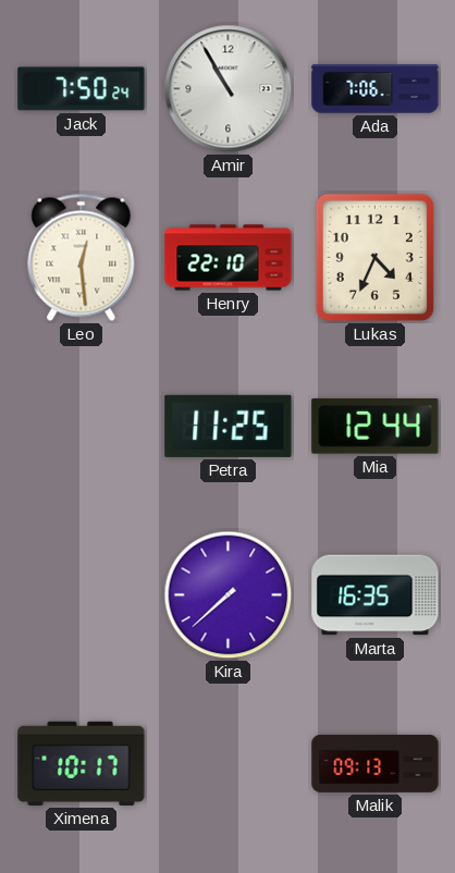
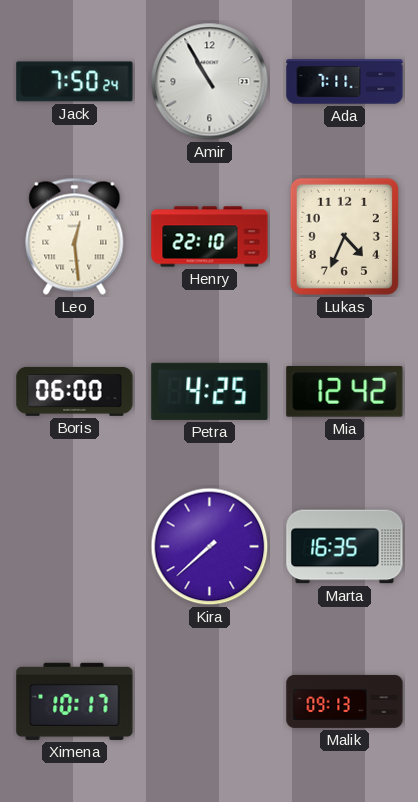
Ada: 7:06 -> 7:11
Boris: none -> 06:00
Petra: 11:25 -> 4:25
Mia: 12:44 -> 12:42
